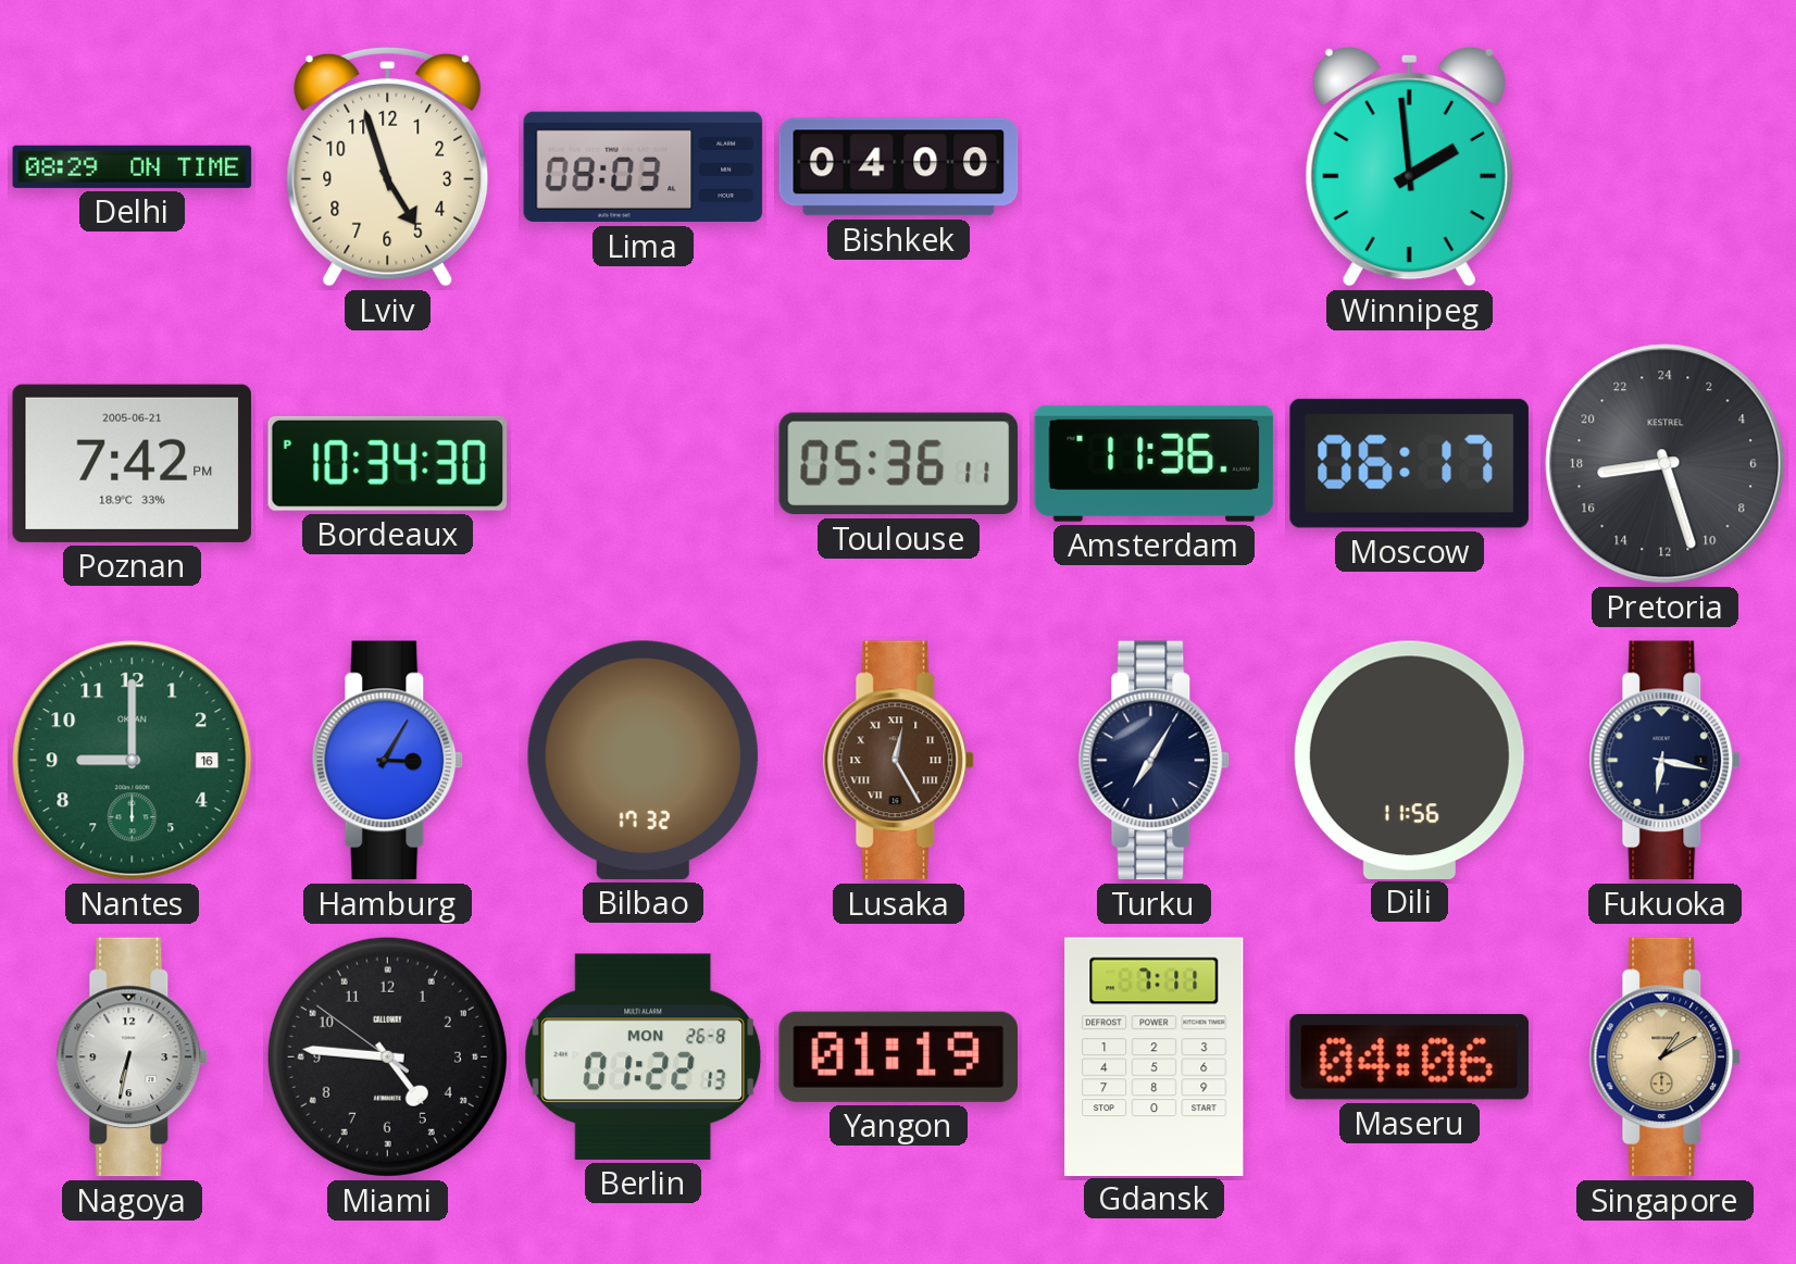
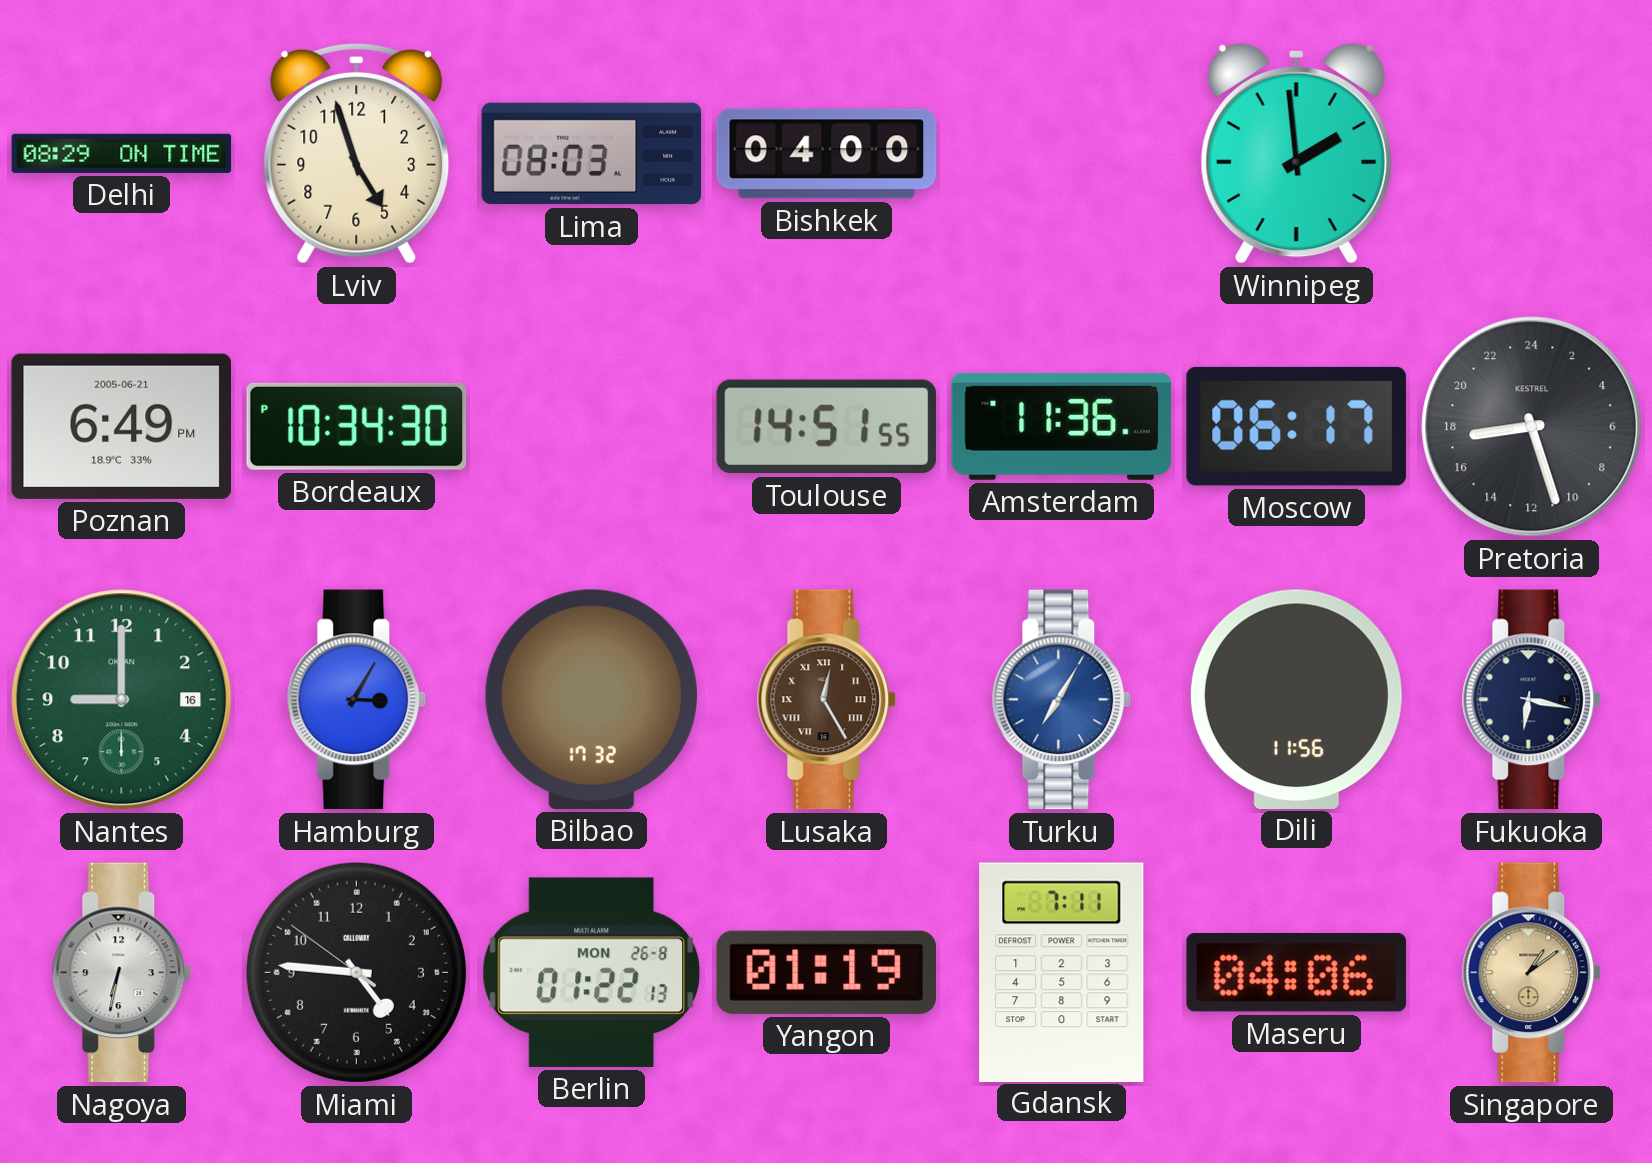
Poznan: 7:42 -> 6:49
Toulouse: 05:36 -> 14:51
Turku dial: navy -> blue
Singapore: 1:10 -> 1:09
